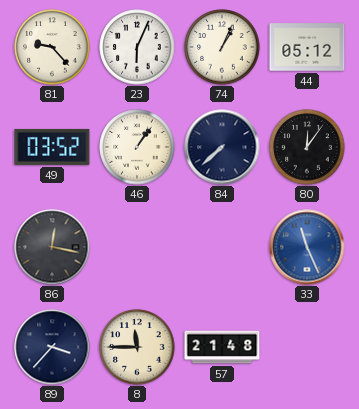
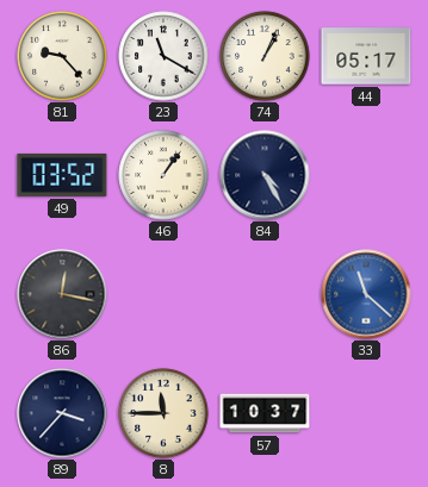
23: 6:04 -> 11:20
44: 05:12 -> 05:17
84: 7:38 -> 4:25
80: 12:06 -> none
33: 11:26 -> 11:22
57: 21:48 -> 10:37
